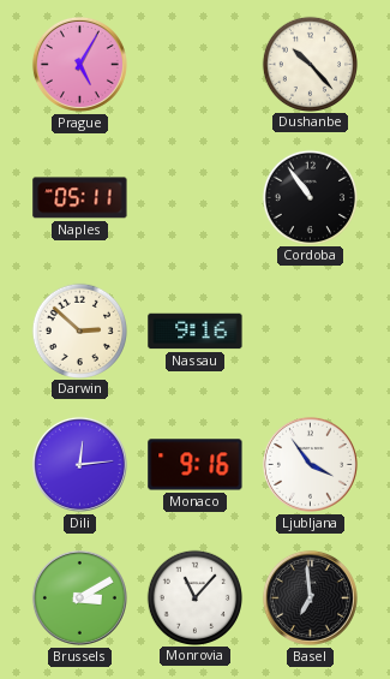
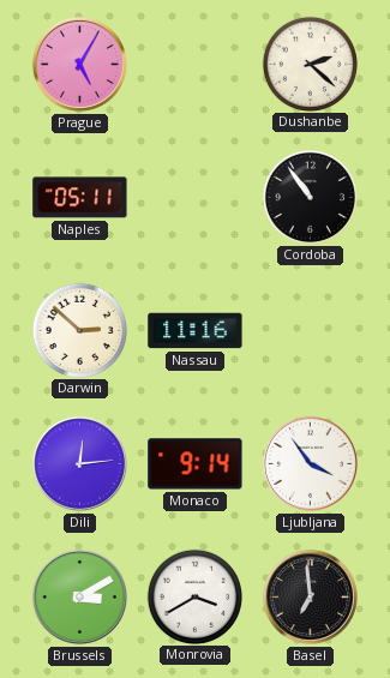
Dushanbe: 10:23 -> 2:22
Nassau: 9:16 -> 11:16
Monaco: 9:16 -> 9:14
Monrovia: 11:07 -> 3:40
